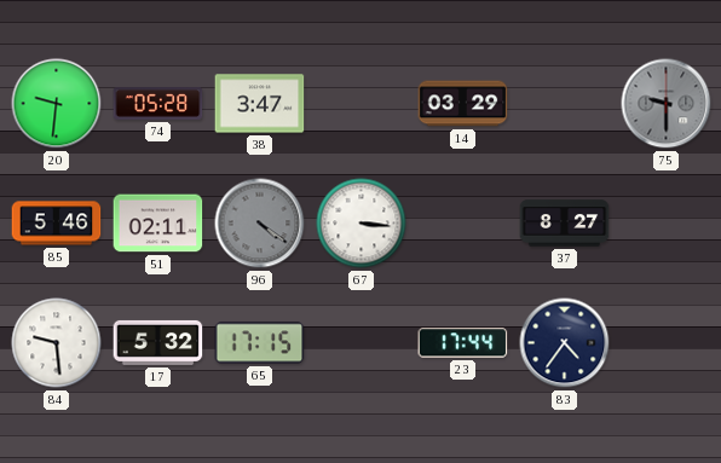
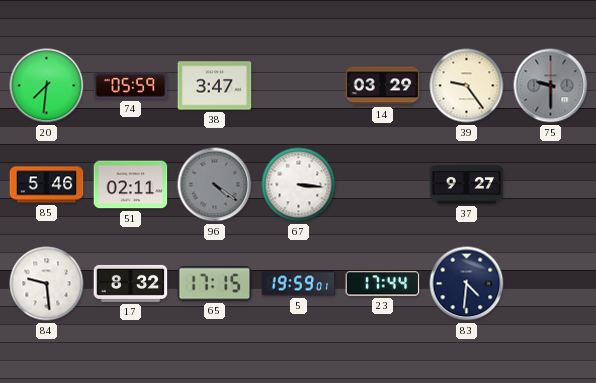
20: 9:31 -> 7:31
74: 05:28 -> 05:59
39: none -> 9:24
37: 8:27 -> 9:27
17: 5:32 -> 8:32
5: none -> 19:59
83: 4:36 -> 4:31
